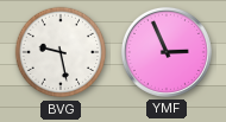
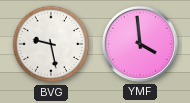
YMF: 2:56 -> 3:59
